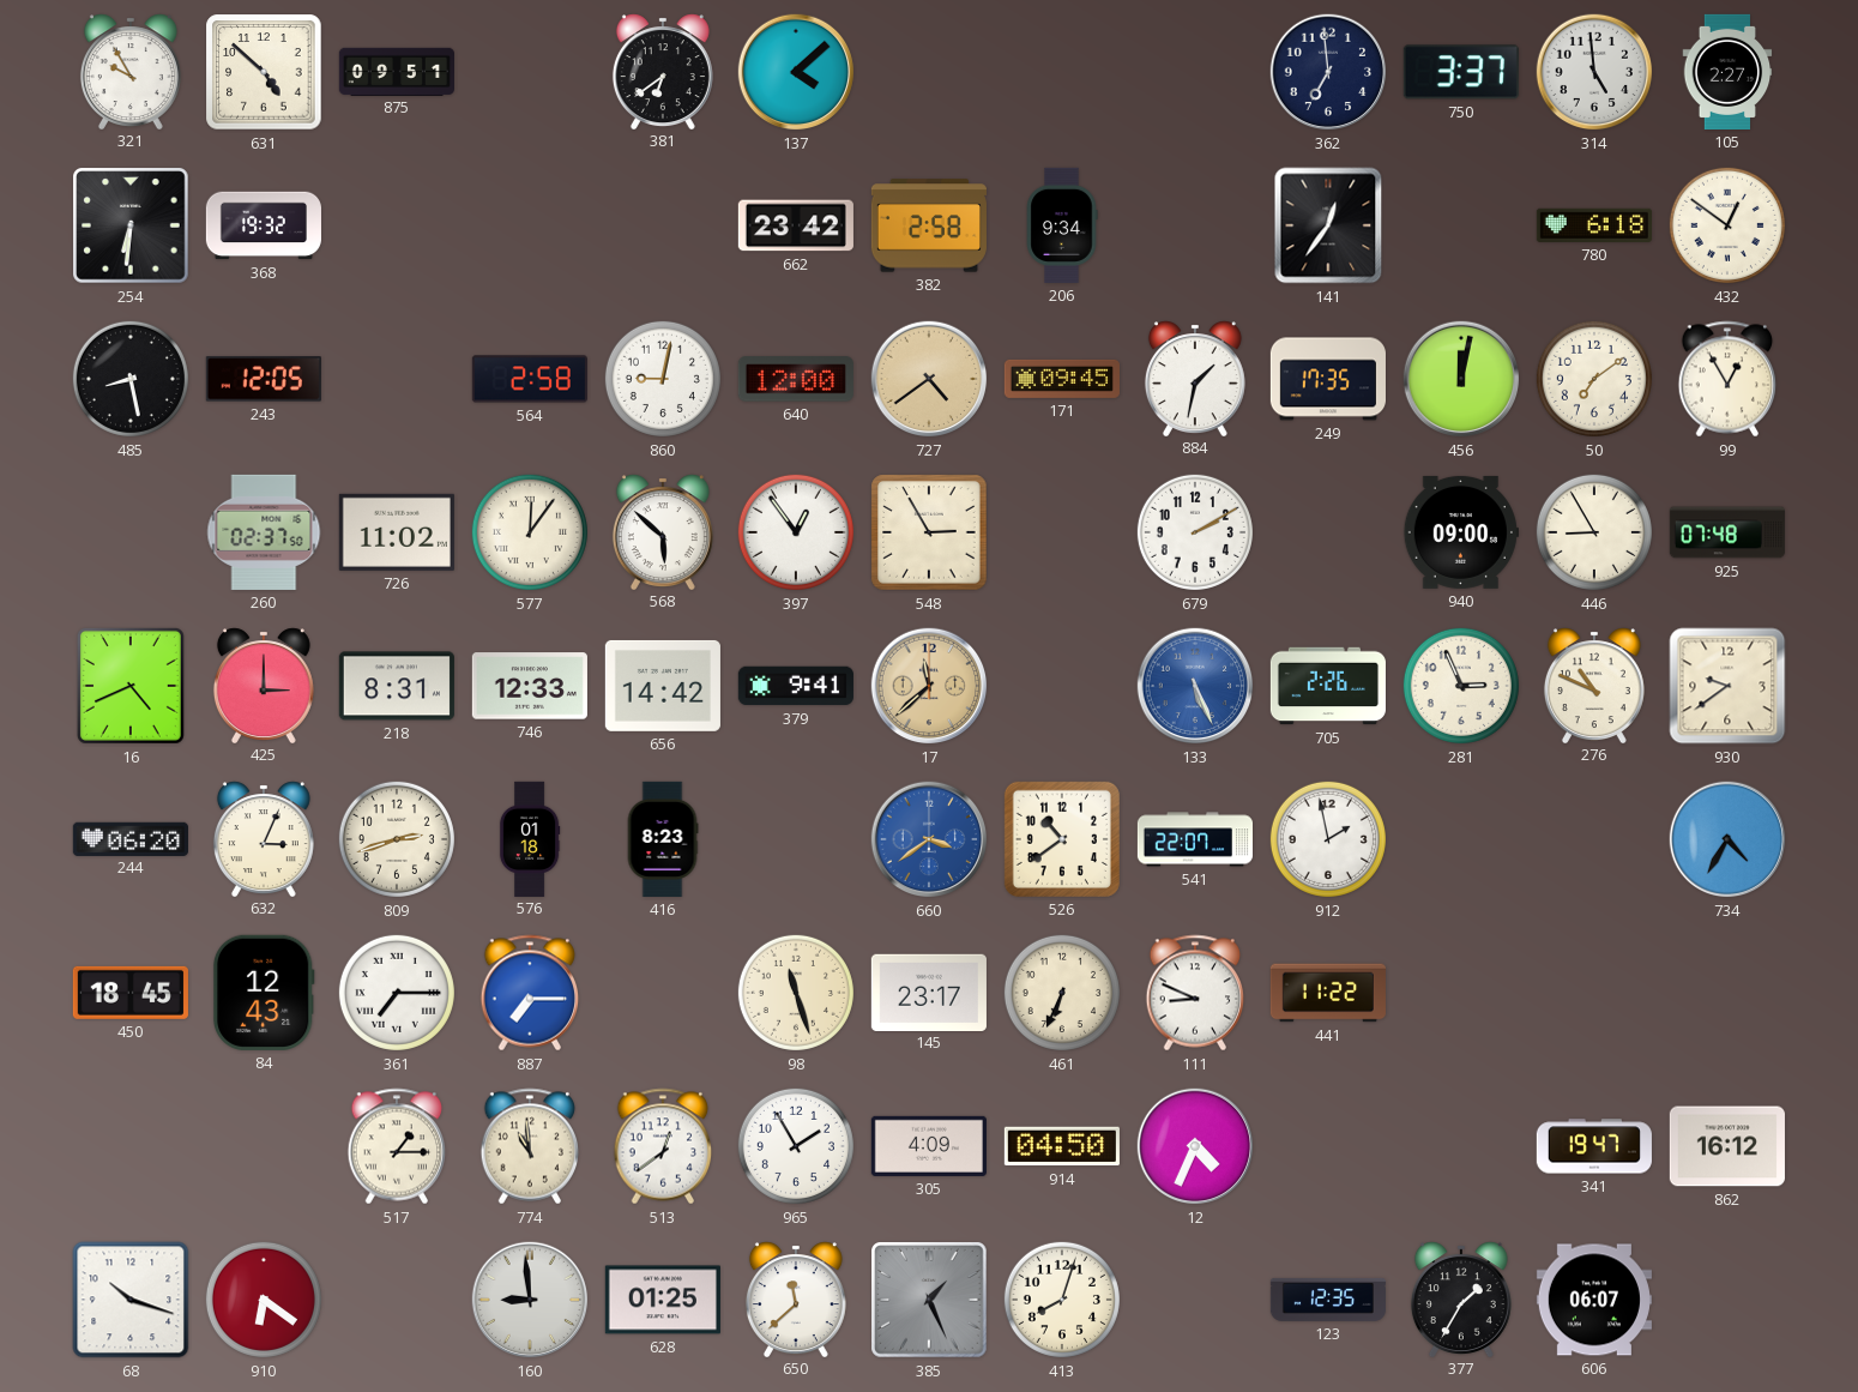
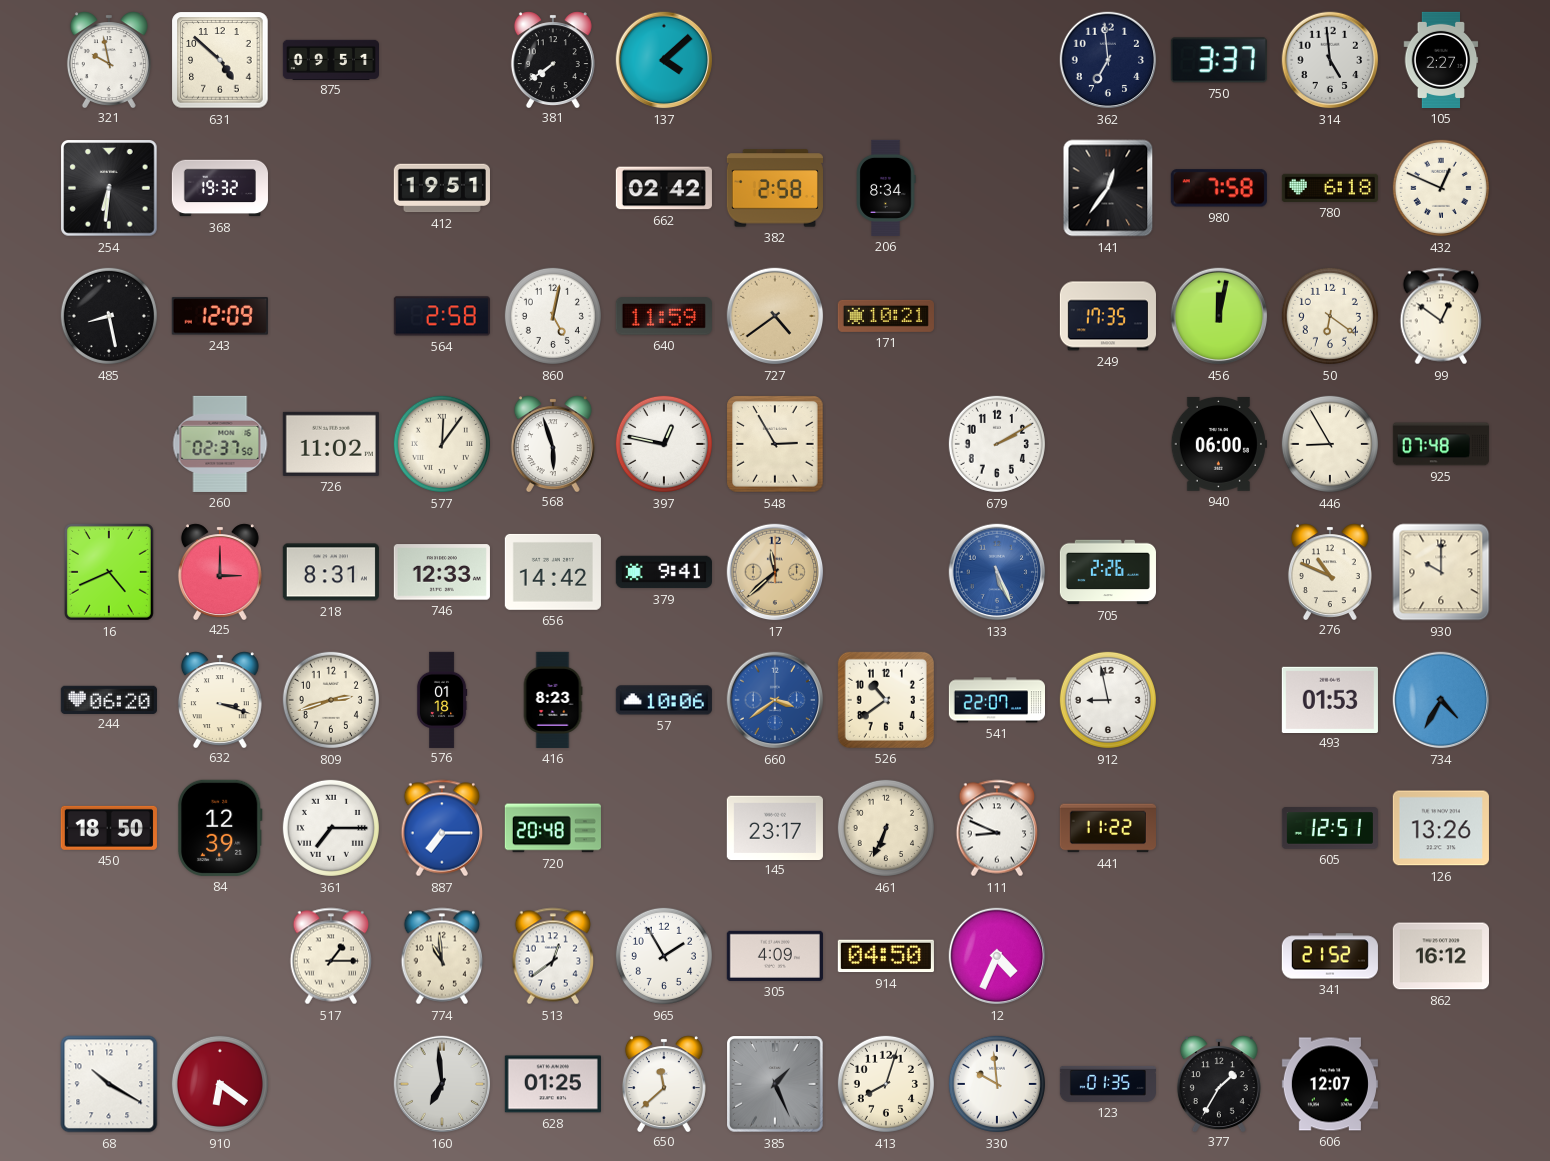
321: 9:55 -> 9:58
381: 6:39 -> 7:39
412: none -> 19:51
662: 23:42 -> 02:42
206: 9:34 -> 8:34
980: none -> 7:58
432: 12:51 -> 12:49
243: 12:05 -> 12:09
860: 9:02 -> 5:02
640: 12:00 -> 11:59
171: 09:45 -> 10:21
884: 1:32 -> none
50: 7:09 -> 6:21
99: 12:55 -> 12:51
568: 5:52 -> 5:57
397: 12:54 -> 12:47
940: 09:00 -> 06:00
281: 2:56 -> none
930: 9:39 -> 10:00
632: 3:04 -> 3:18
57: none -> 10:06
912: 1:58 -> 8:58
493: none -> 01:53
450: 18:45 -> 18:50
84: 12:43 -> 12:39
720: none -> 20:48
98: 11:27 -> none
605: none -> 12:51
126: none -> 13:26
341: 19:47 -> 21:52
68: 10:18 -> 10:20
160: 8:59 -> 6:59
330: none -> 9:59
123: 12:35 -> 01:35
606: 06:07 -> 12:07
